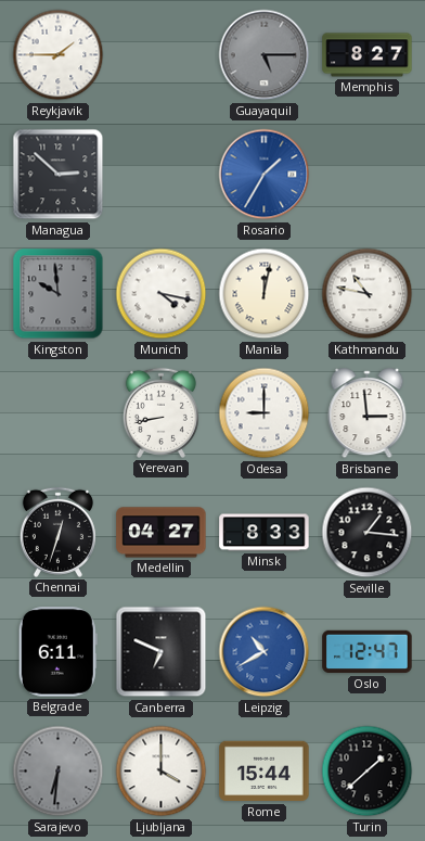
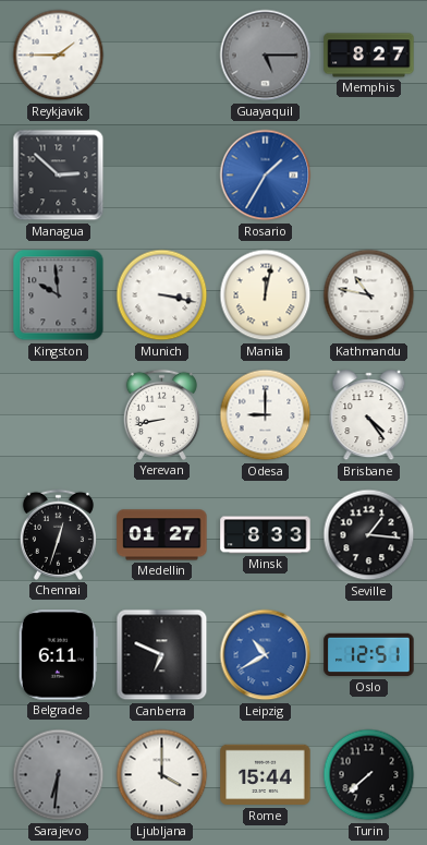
Munich: 4:17 -> 3:17
Brisbane: 2:59 -> 4:24
Medellin: 04:27 -> 01:27
Oslo: 12:47 -> 12:51
Turin: 1:38 -> 7:38
